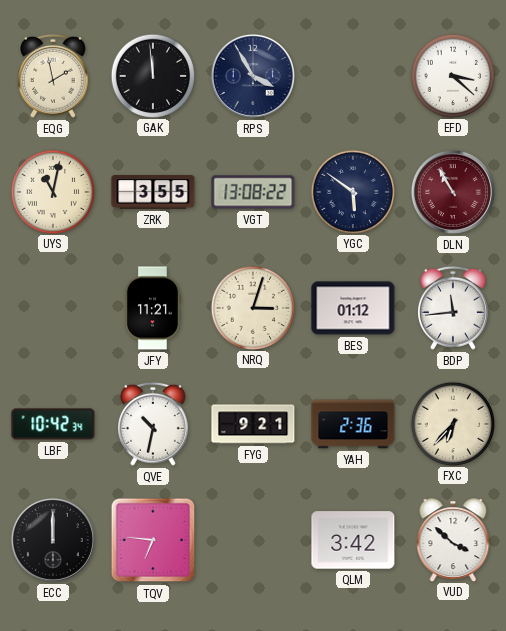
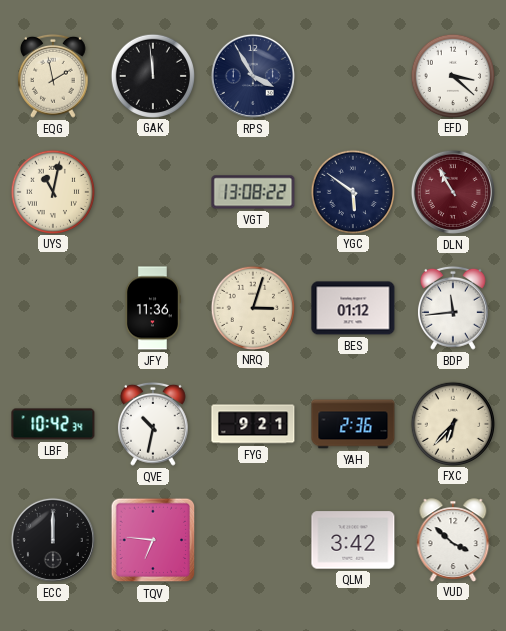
ZRK: 3:55 -> none
JFY: 11:21 -> 11:36
